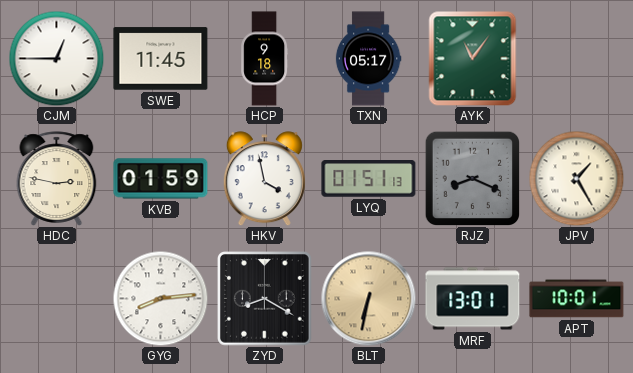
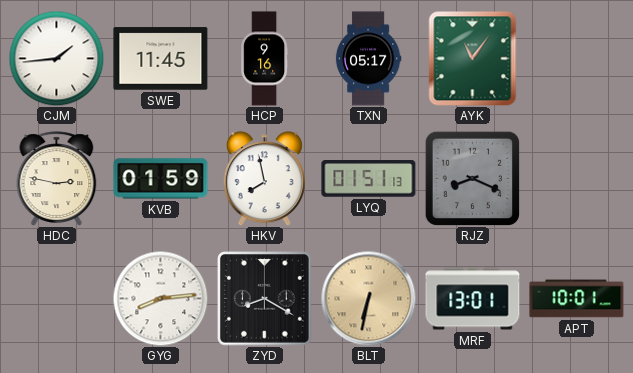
CJM: 12:45 -> 1:44
HCP: 9:18 -> 9:16
HKV: 3:58 -> 7:58
JPV: 1:25 -> none
